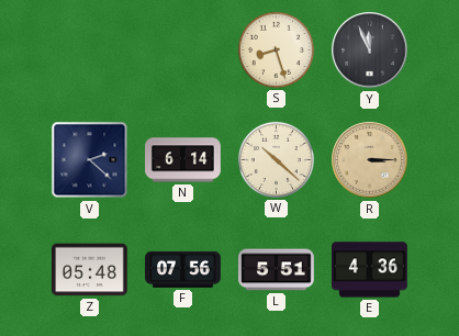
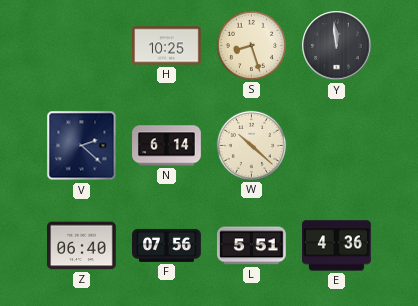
H: none -> 10:25
Y: 11:56 -> 11:59
R: 3:15 -> none
Z: 05:48 -> 06:40
